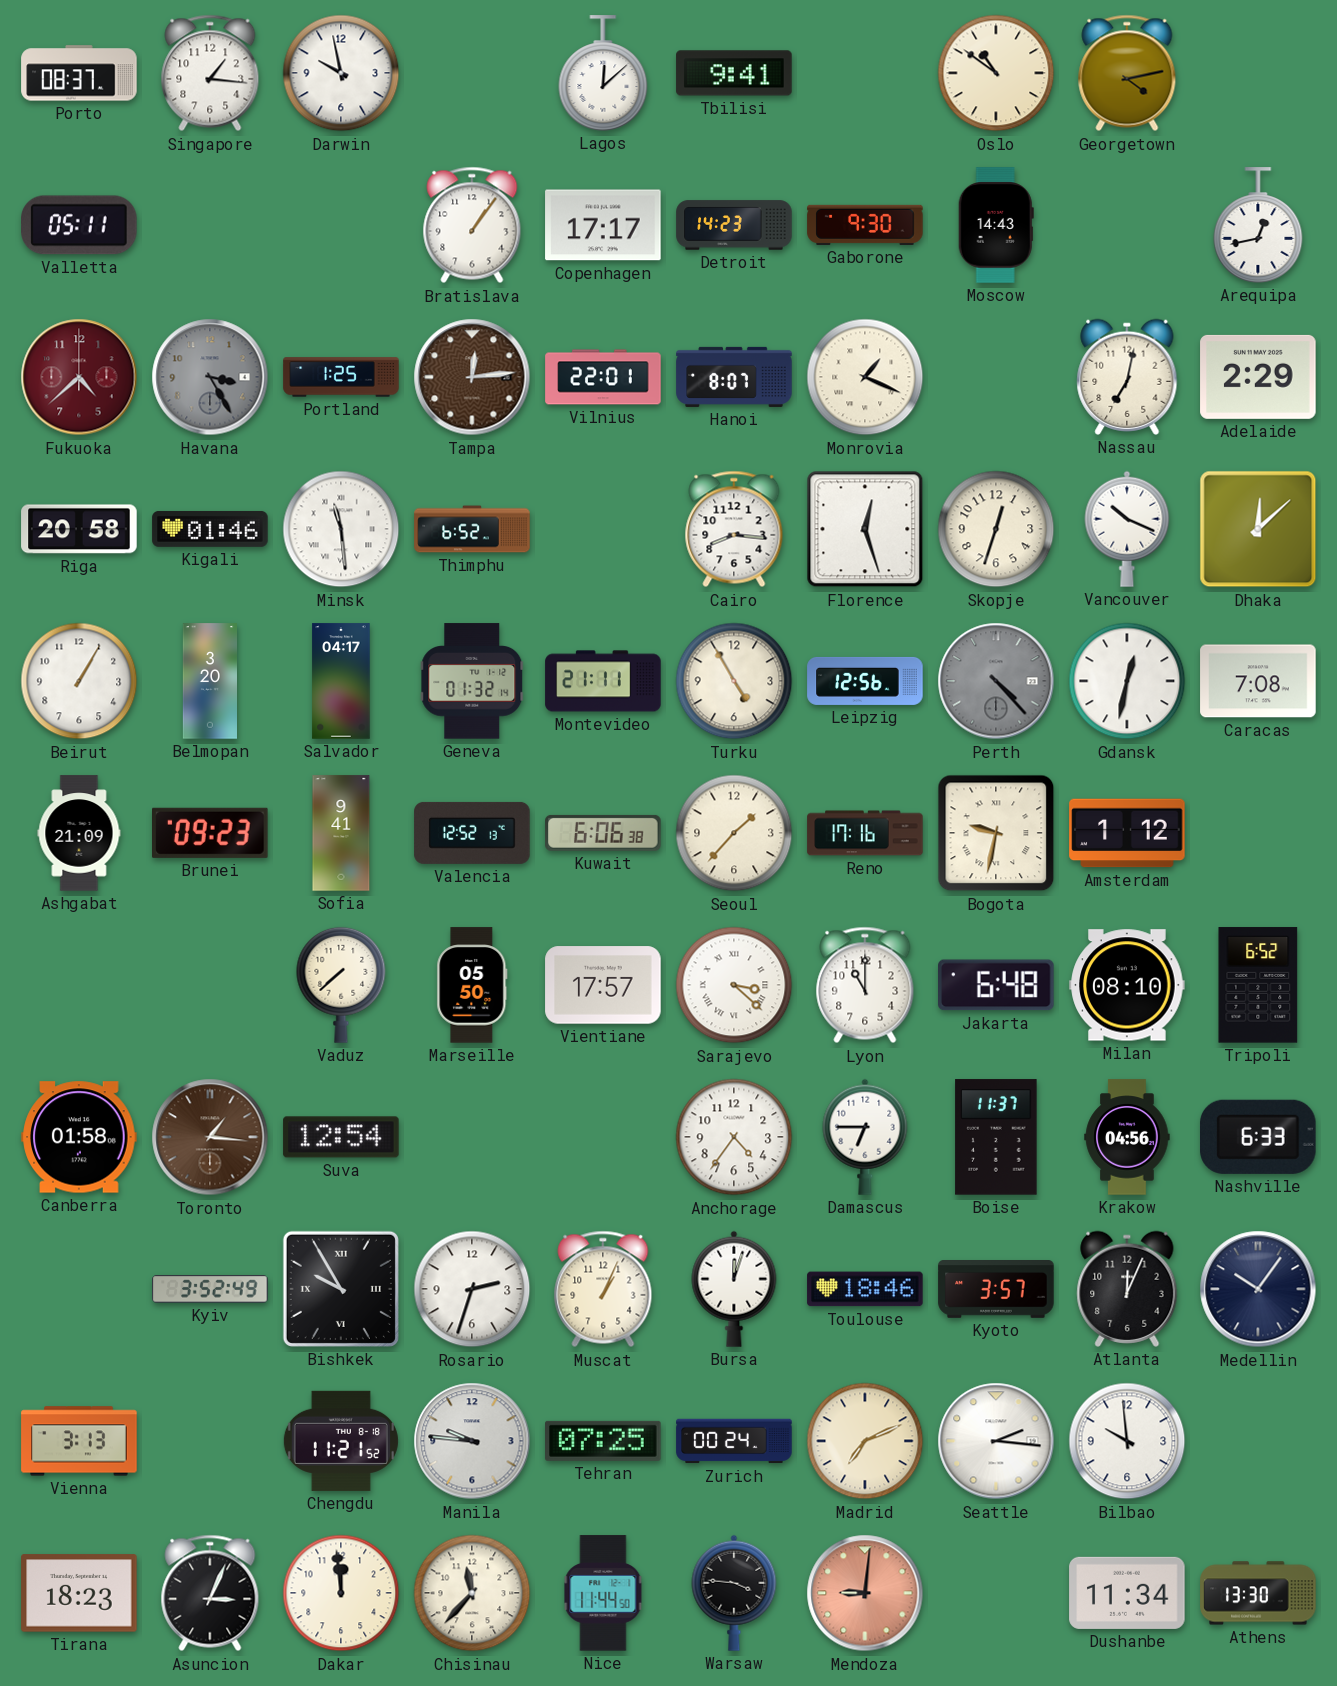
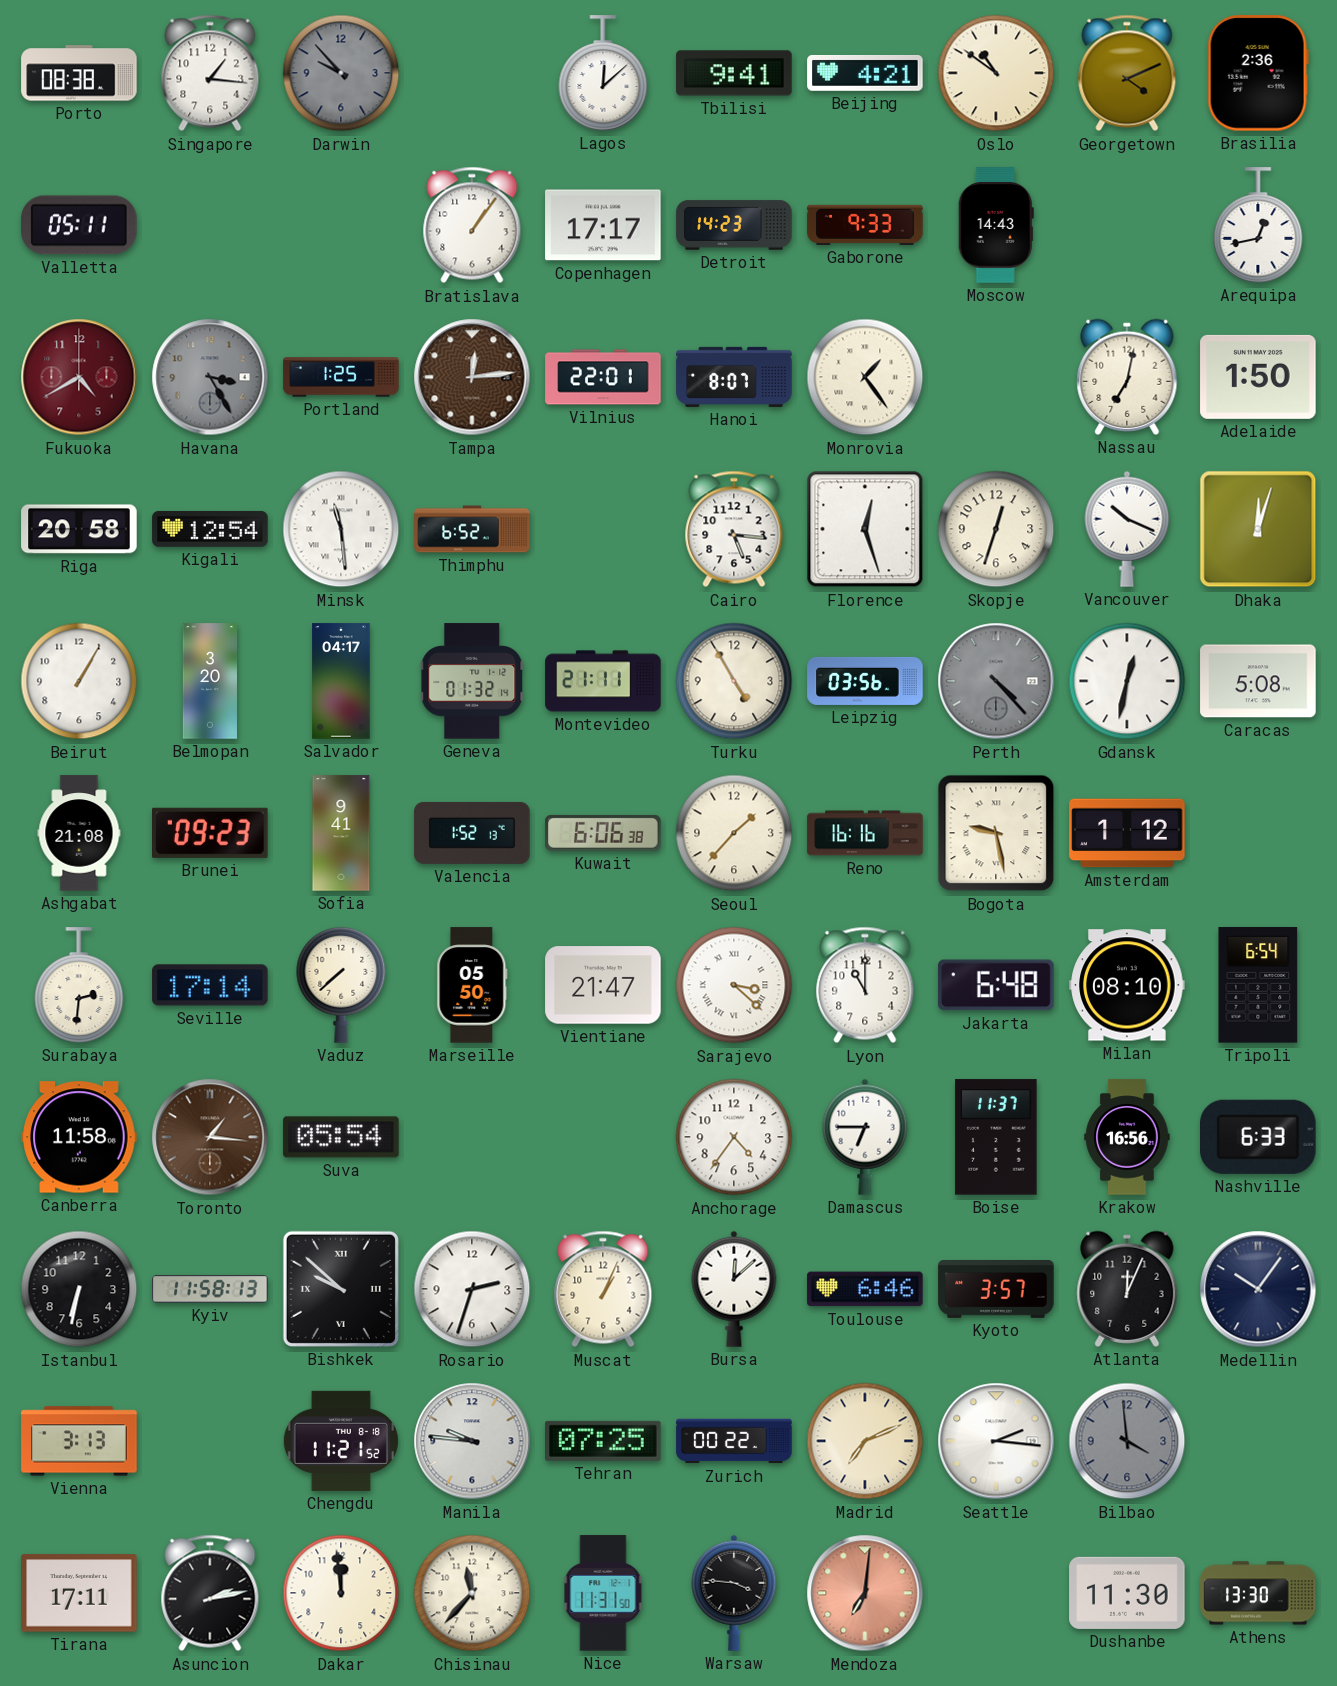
Porto: 08:37 -> 08:38
Darwin: 9:58 -> 9:53
Darwin dial: white -> grey
Beijing: none -> 4:21
Georgetown: 4:13 -> 4:11
Brasilia: none -> 2:36
Gaborone: 9:30 -> 9:33
Fukuoka: 4:38 -> 4:40
Monrovia: 1:19 -> 1:24
Adelaide: 2:29 -> 1:50
Kigali: 01:46 -> 12:54
Cairo: 8:16 -> 5:16
Dhaka: 12:08 -> 12:03
Leipzig: 12:56 -> 03:56
Caracas: 7:08 -> 5:08
Ashgabat: 21:09 -> 21:08
Valencia: 12:52 -> 1:52
Reno: 17:16 -> 16:16
Bogota: 9:32 -> 9:28
Surabaya: none -> 2:31
Seville: none -> 17:14
Vientiane: 17:57 -> 21:47
Tripoli: 6:52 -> 6:54
Canberra: 01:58 -> 11:58
Suva: 12:54 -> 05:54
Krakow: 04:56 -> 16:56
Istanbul: none -> 6:32
Kyiv: 3:52 -> 11:58
Bishkek: 9:55 -> 9:52
Bursa: 12:03 -> 12:08
Toulouse: 18:46 -> 6:46
Zurich: 00:24 -> 00:22
Bilbao: 9:59 -> 3:59
Bilbao dial: white -> grey
Tirana: 18:23 -> 17:11
Asuncion: 3:04 -> 2:13
Nice: 11:44 -> 11:31
Mendoza: 9:01 -> 7:01
Dushanbe: 11:34 -> 11:30
